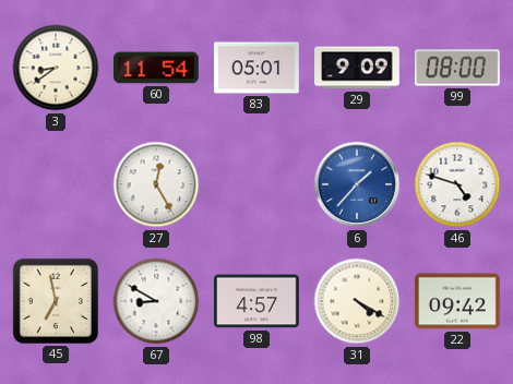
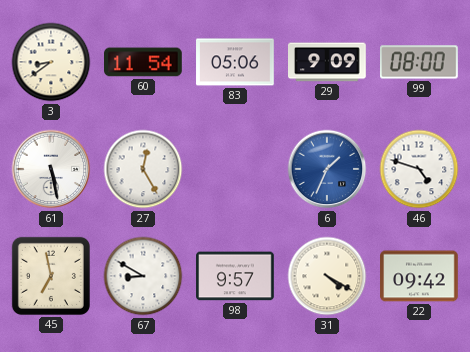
83: 05:01 -> 05:06
61: none -> 5:28
6: 1:37 -> 1:34
98: 4:57 -> 9:57
